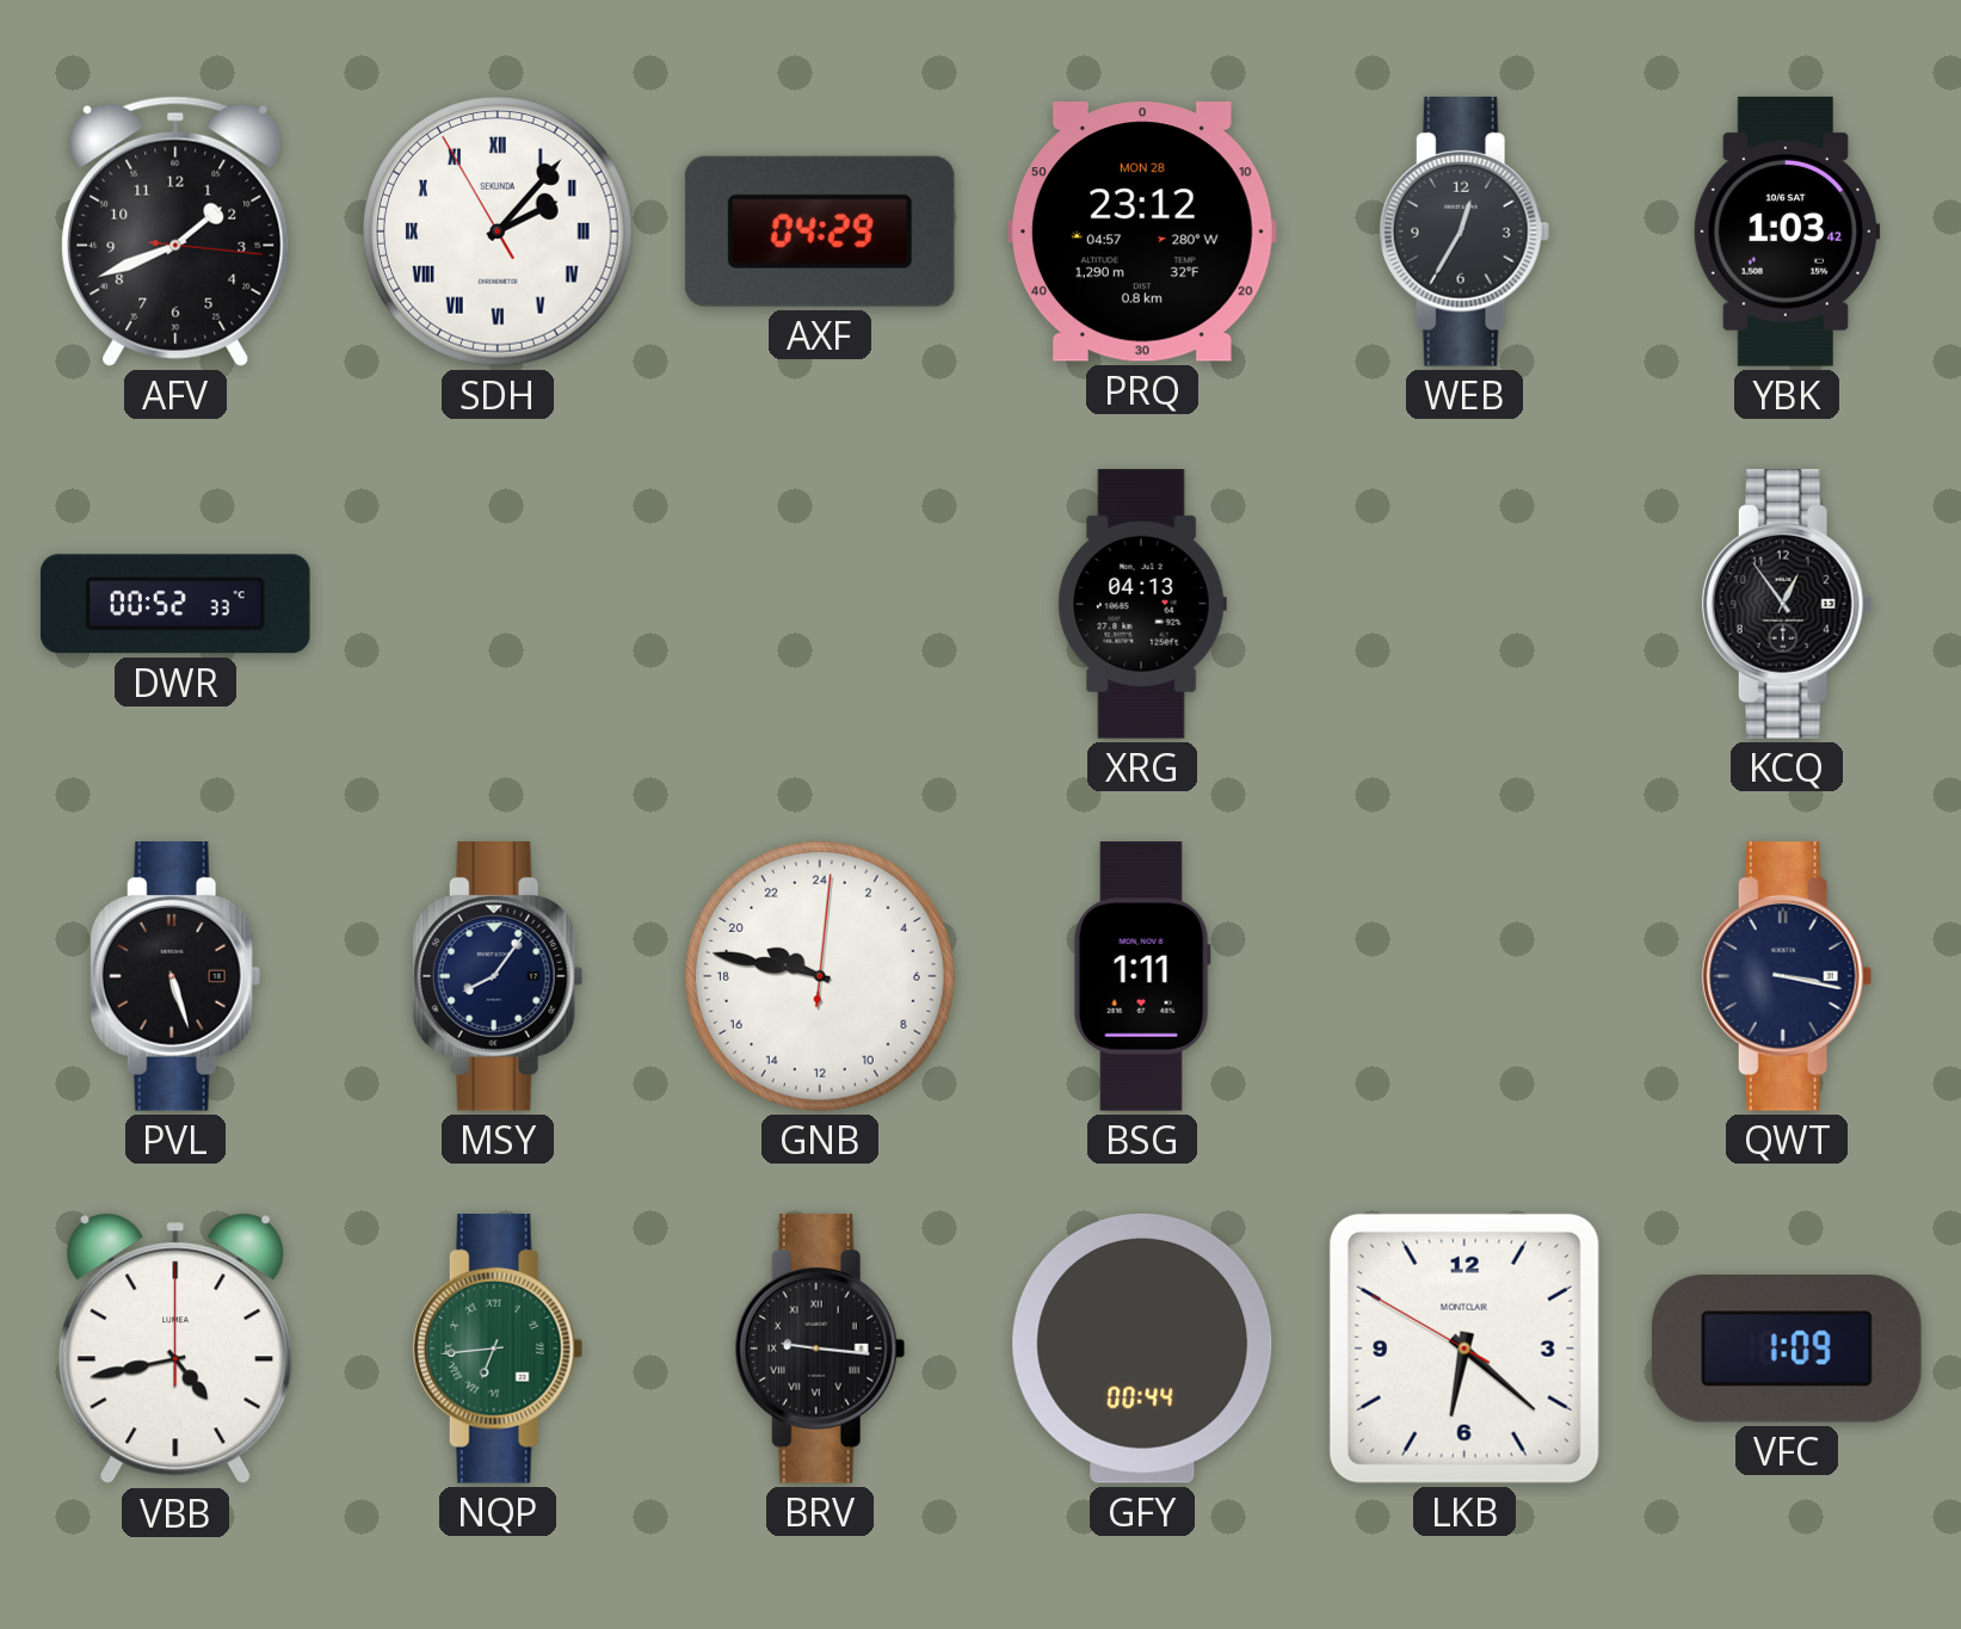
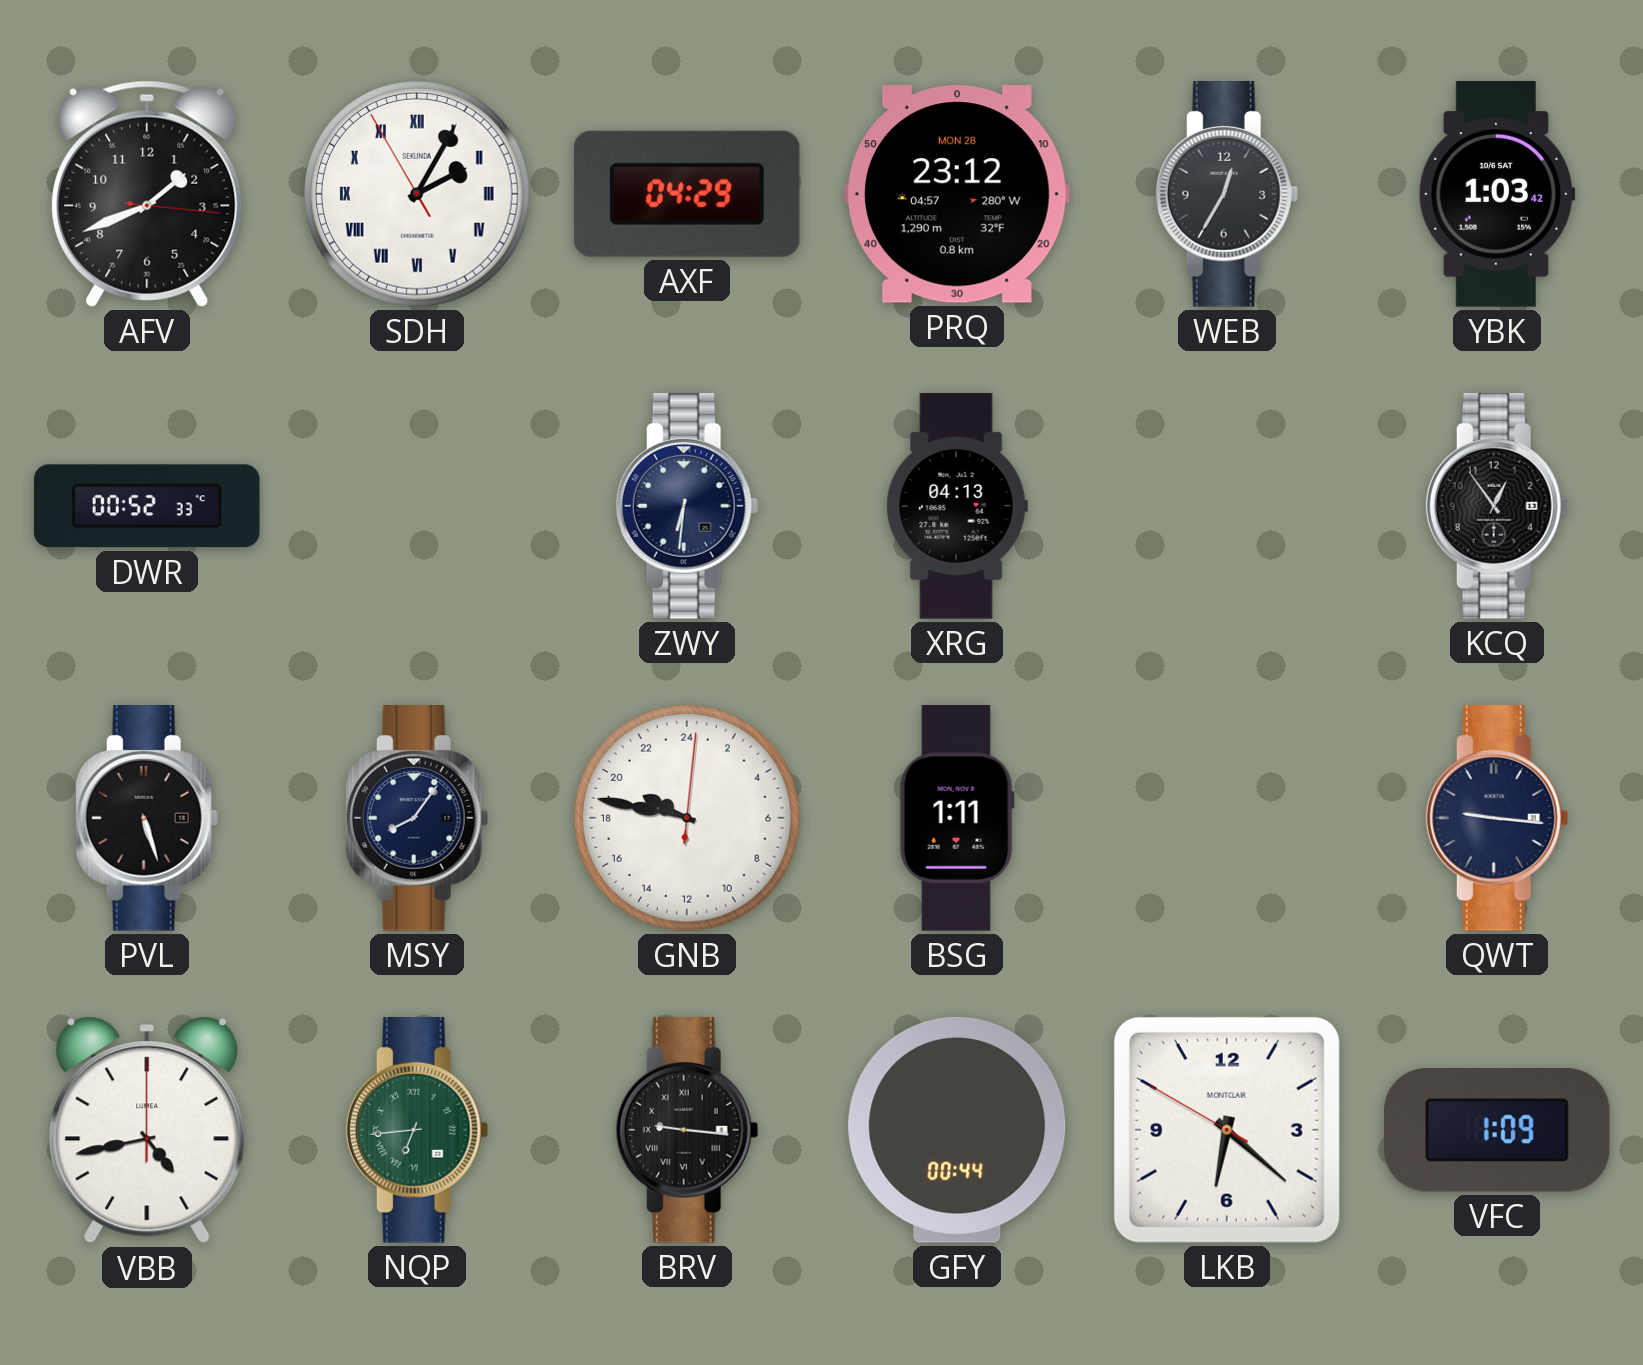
SDH: 2:06 -> 2:04
ZWY: none -> 6:31
QWT: 3:17 -> 9:16
